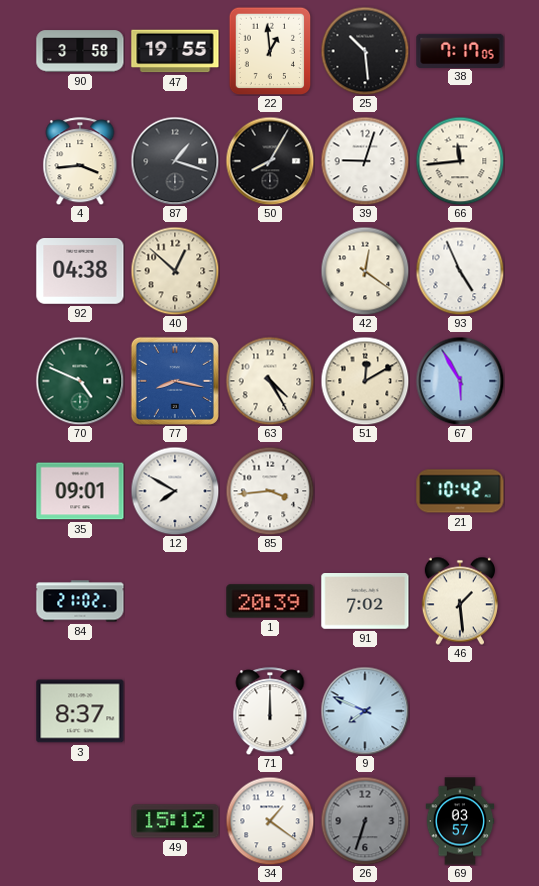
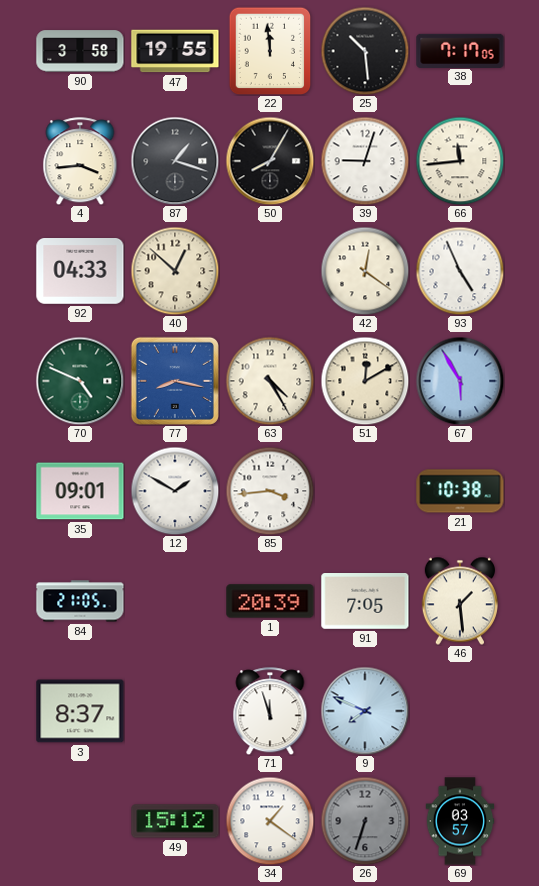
22: 12:59 -> 11:59
92: 04:38 -> 04:33
12: 7:50 -> 1:50
21: 10:42 -> 10:38
84: 21:02 -> 21:05
91: 7:02 -> 7:05
71: 12:00 -> 11:57
